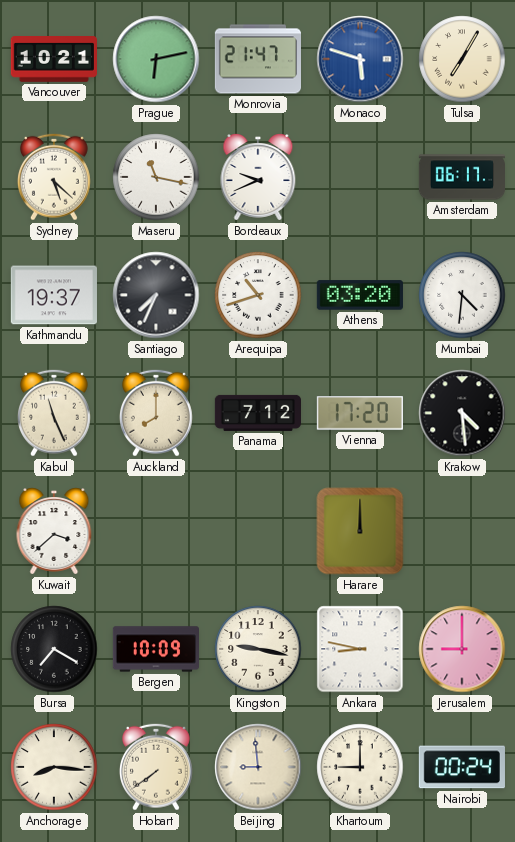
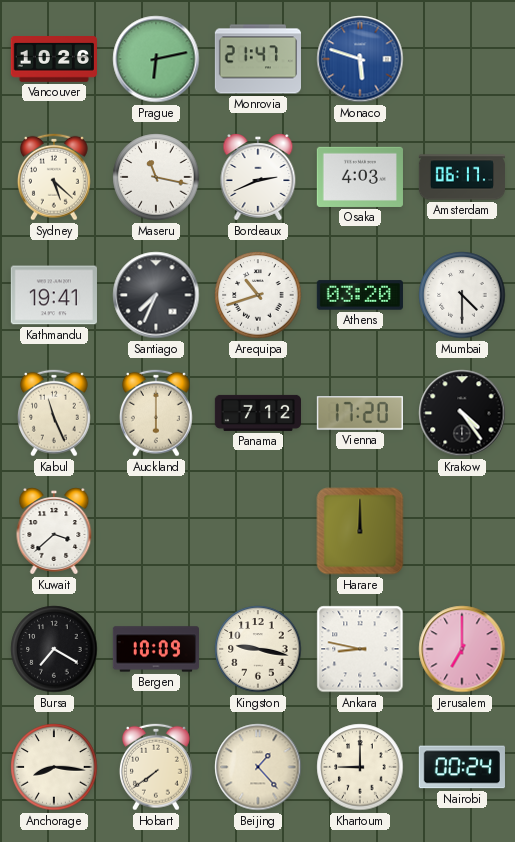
Vancouver: 10:21 -> 10:26
Tulsa: 7:05 -> none
Bordeaux: 9:41 -> 2:41
Osaka: none -> 4:03
Kathmandu: 19:37 -> 19:41
Mumbai: 4:31 -> 4:30
Auckland: 8:00 -> 6:00
Krakow: 4:29 -> 4:24
Jerusalem: 9:00 -> 7:00
Beijing: 8:59 -> 1:23
